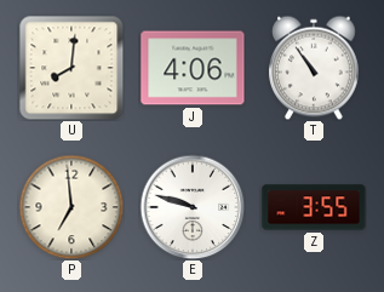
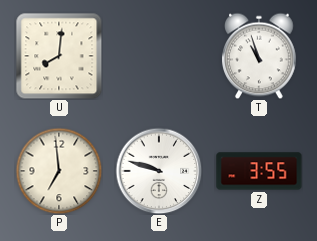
J: 4:06 -> none
T: 10:54 -> 10:57
